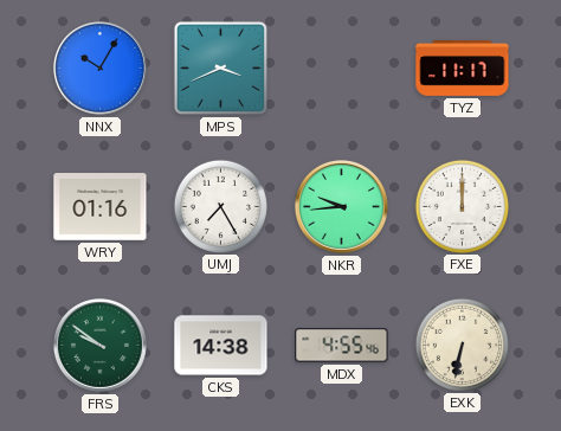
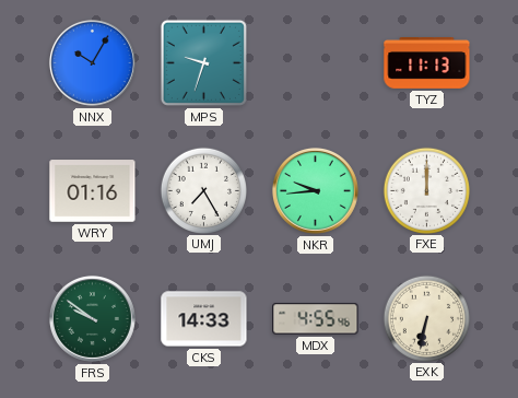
MPS: 3:41 -> 9:33
TYZ: 11:17 -> 11:13
CKS: 14:38 -> 14:33
